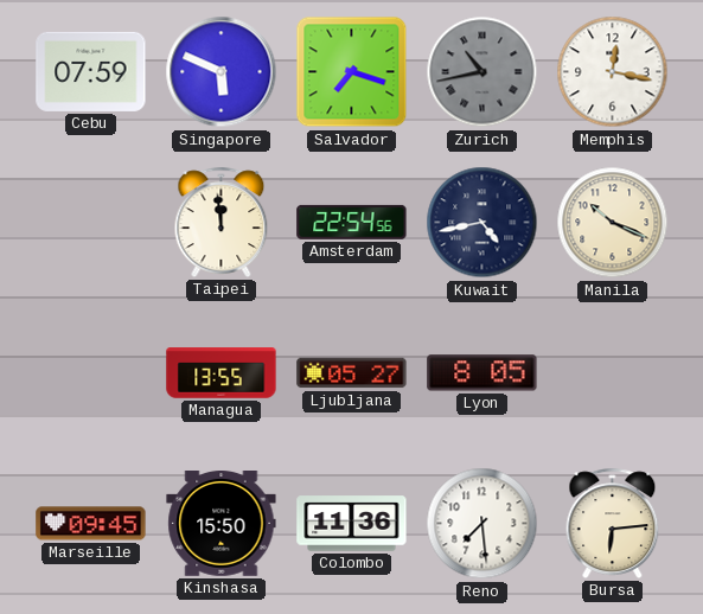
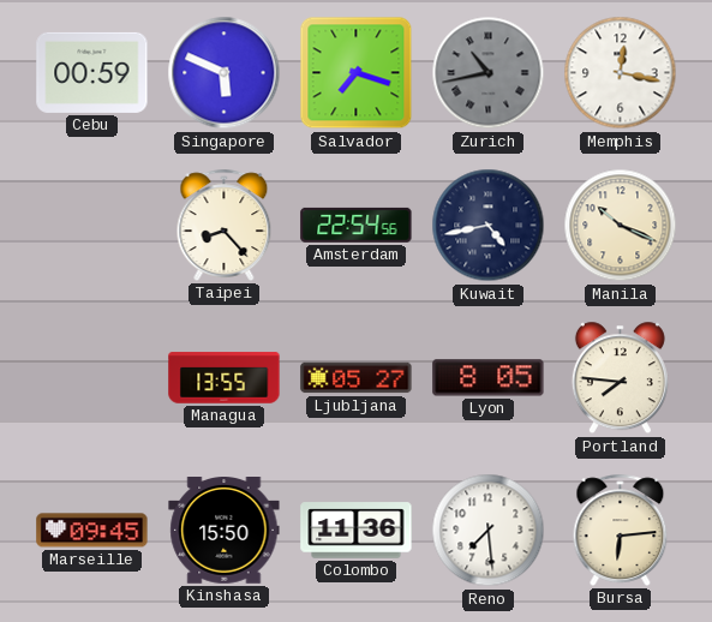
Cebu: 07:59 -> 00:59
Taipei: 11:59 -> 8:23
Portland: none -> 7:46
